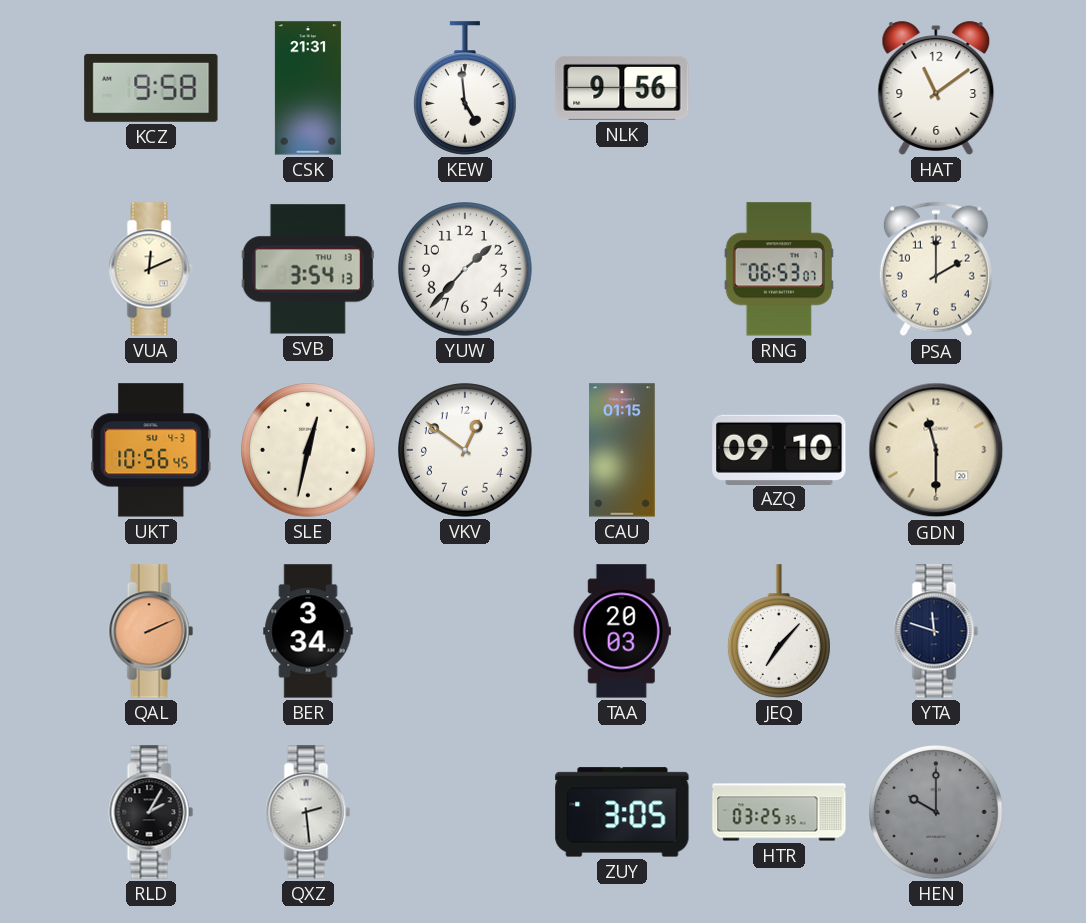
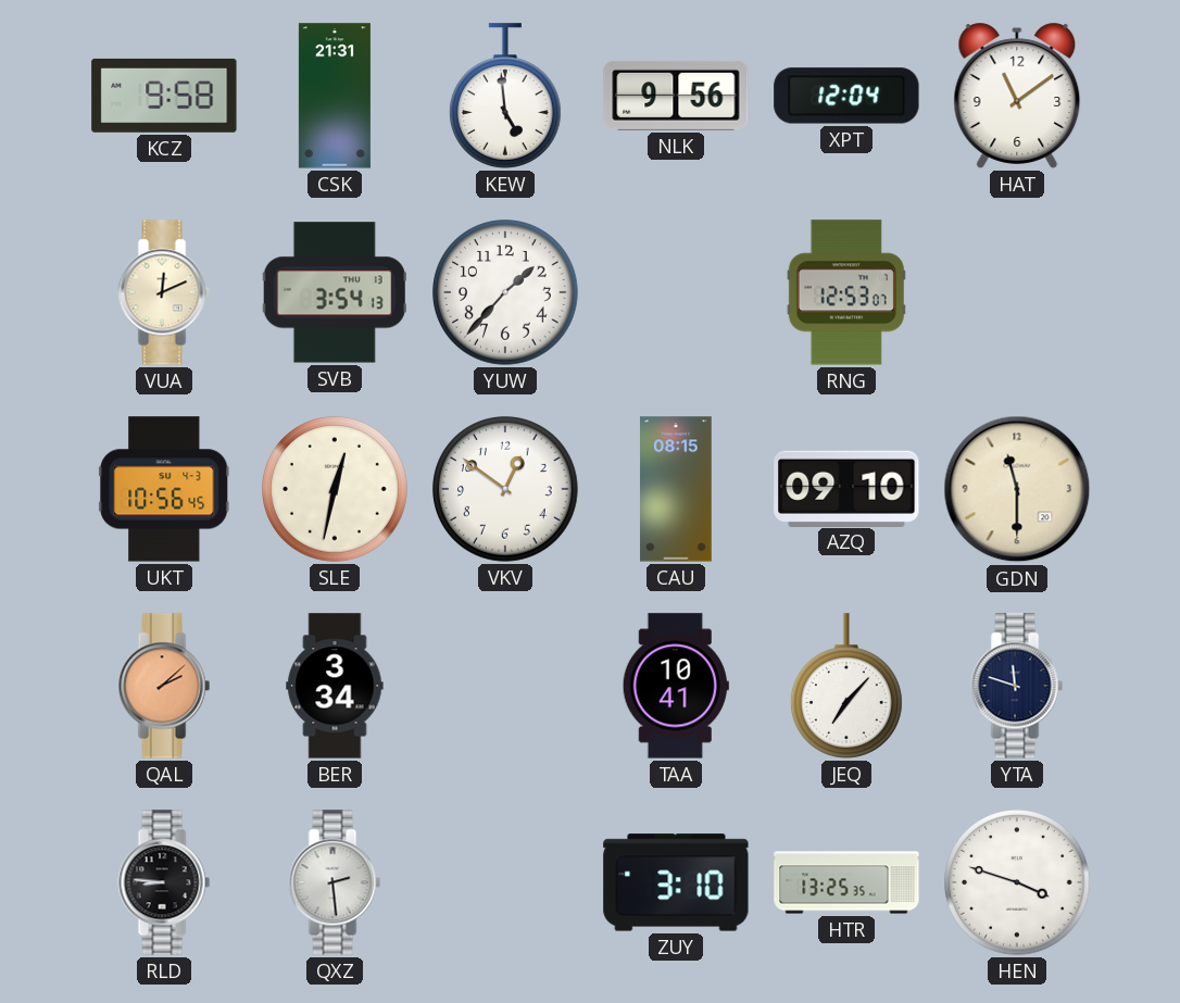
XPT: none -> 12:04
RNG: 06:53 -> 12:53
PSA: 2:00 -> none
CAU: 01:15 -> 08:15
QAL: 2:11 -> 2:08
TAA: 20:03 -> 10:41
RLD: 2:05 -> 8:46
ZUY: 3:05 -> 3:10
HTR: 03:25 -> 13:25
HEN: 10:00 -> 3:48
HEN dial: grey -> white
